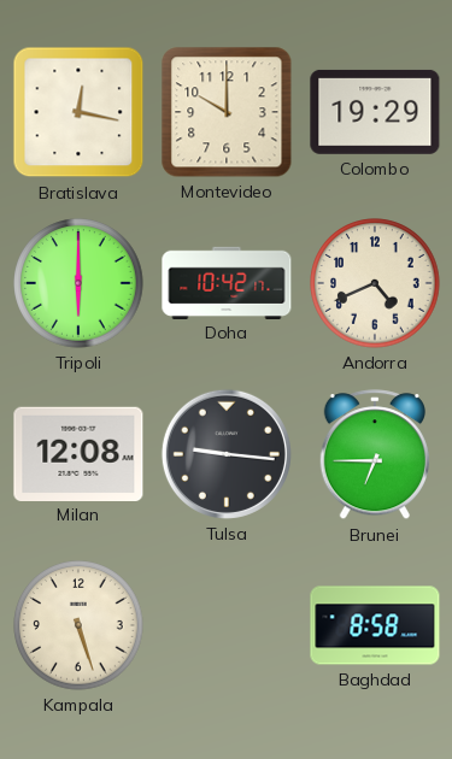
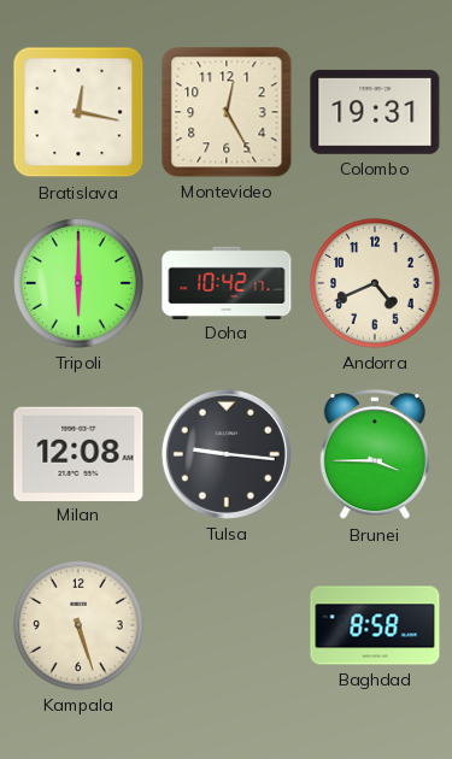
Montevideo: 10:00 -> 12:25
Colombo: 19:29 -> 19:31
Brunei: 6:45 -> 3:45
